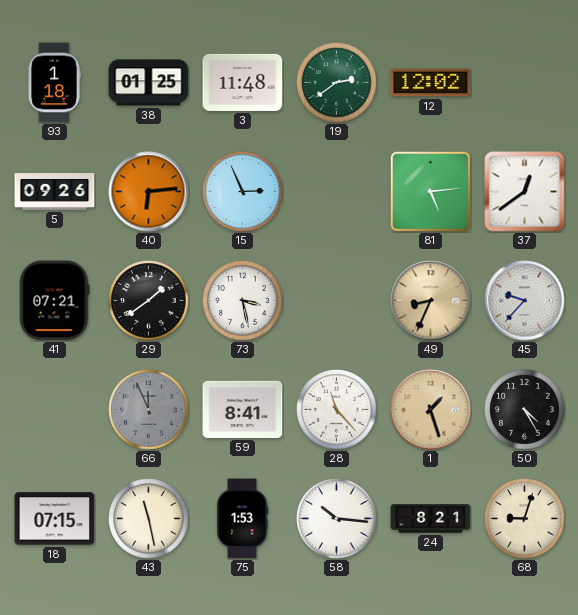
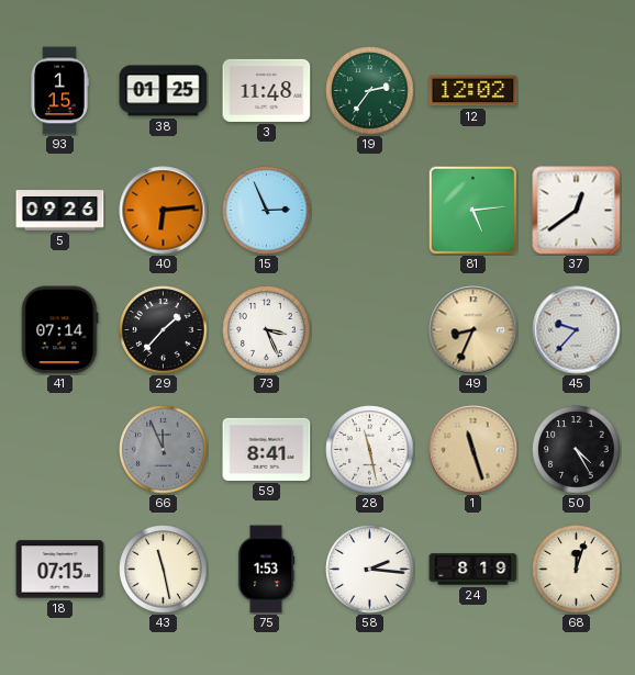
93: 1:18 -> 1:15
19: 2:39 -> 2:36
41: 07:21 -> 07:14
29: 1:39 -> 1:37
73: 3:28 -> 3:26
28: 11:23 -> 11:28
1: 1:27 -> 11:27
58: 10:16 -> 2:16
24: 8:21 -> 8:19
68: 9:03 -> 12:03
